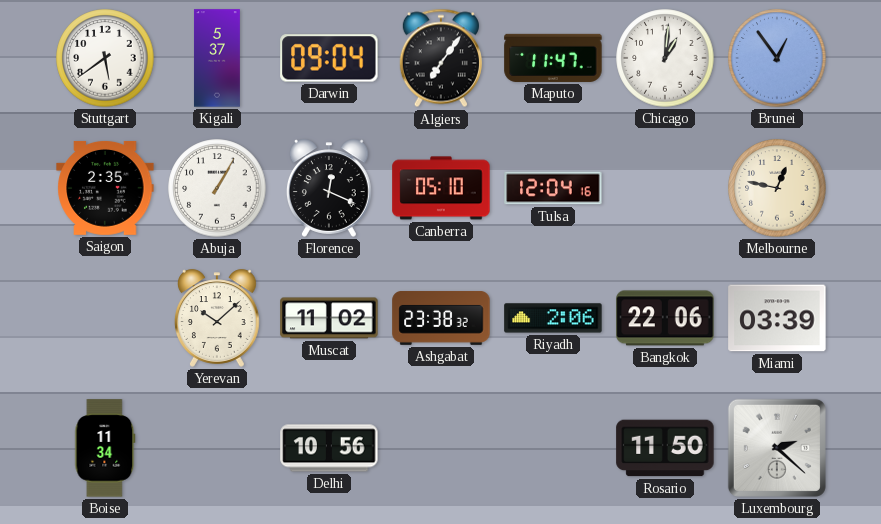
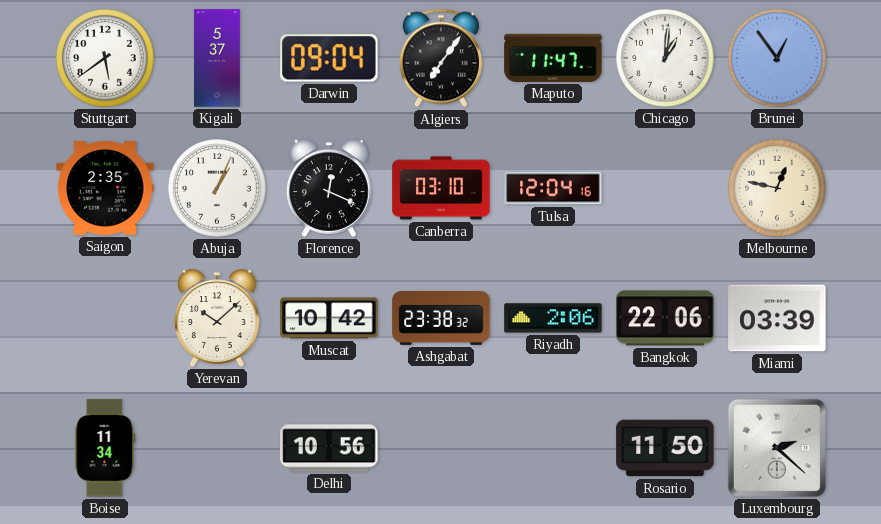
Abuja: 1:05 -> 1:04
Canberra: 05:10 -> 03:10
Muscat: 11:02 -> 10:42
